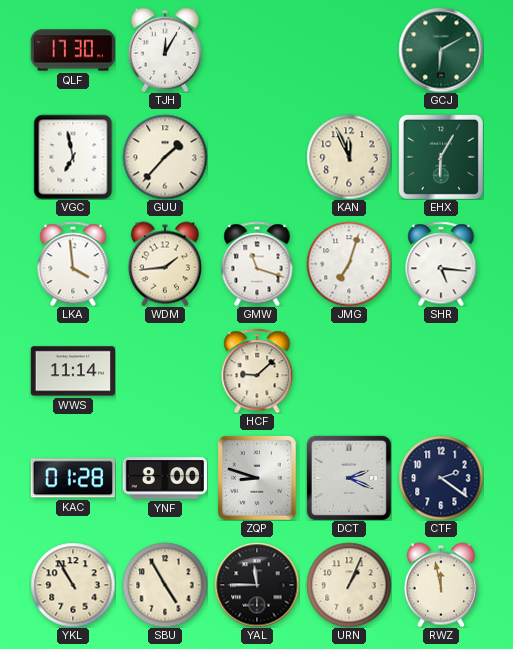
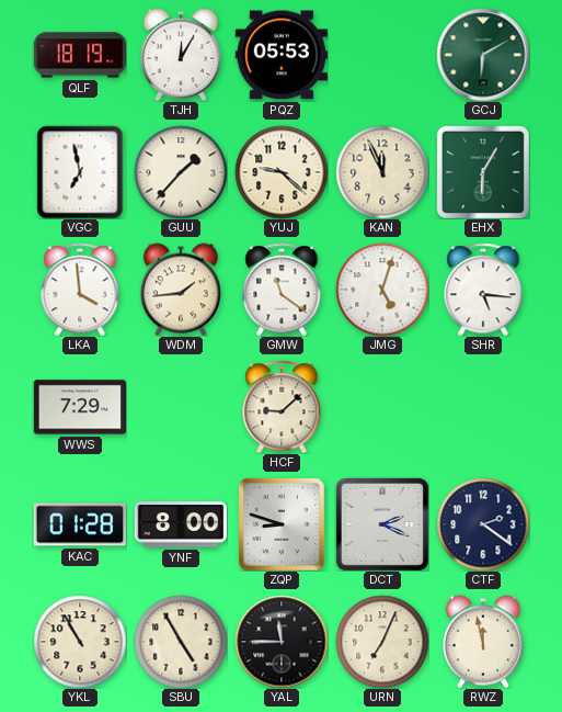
QLF: 17:30 -> 18:19
PQZ: none -> 05:53
YUJ: none -> 9:22
GMW: 11:18 -> 11:21
JMG: 7:03 -> 5:03
WWS: 11:14 -> 7:29
URN: 1:04 -> 7:04
